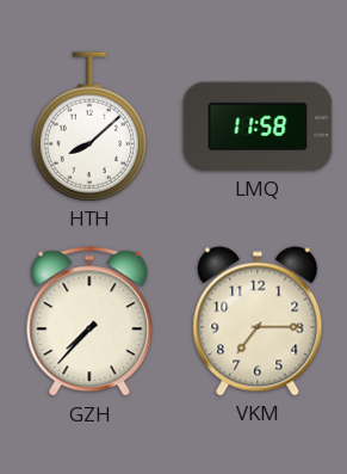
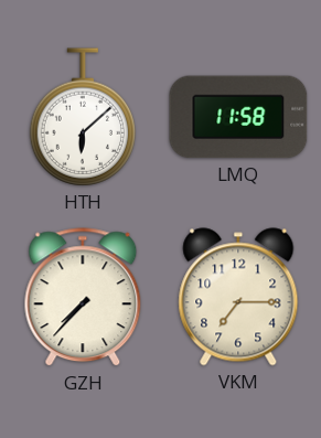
HTH: 8:08 -> 6:08
